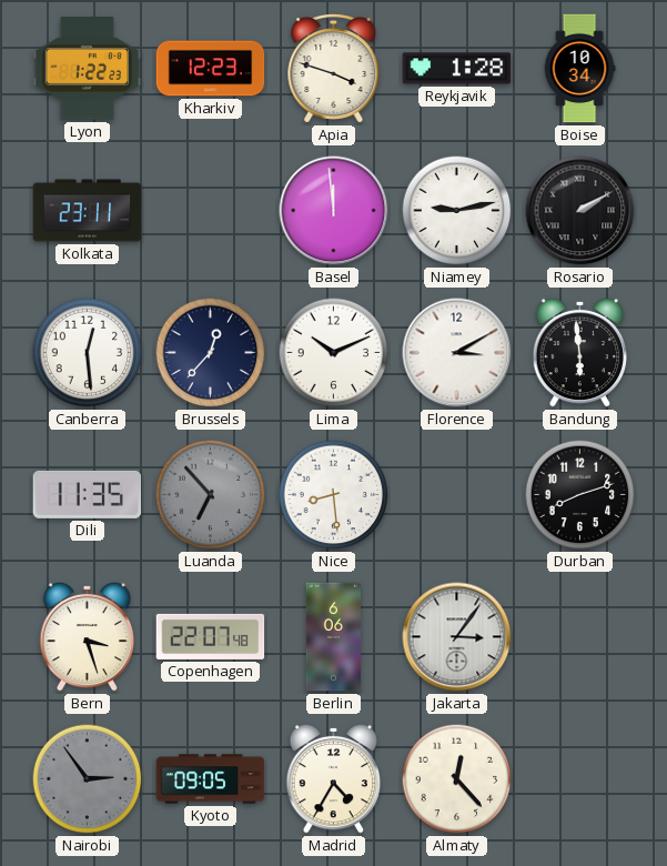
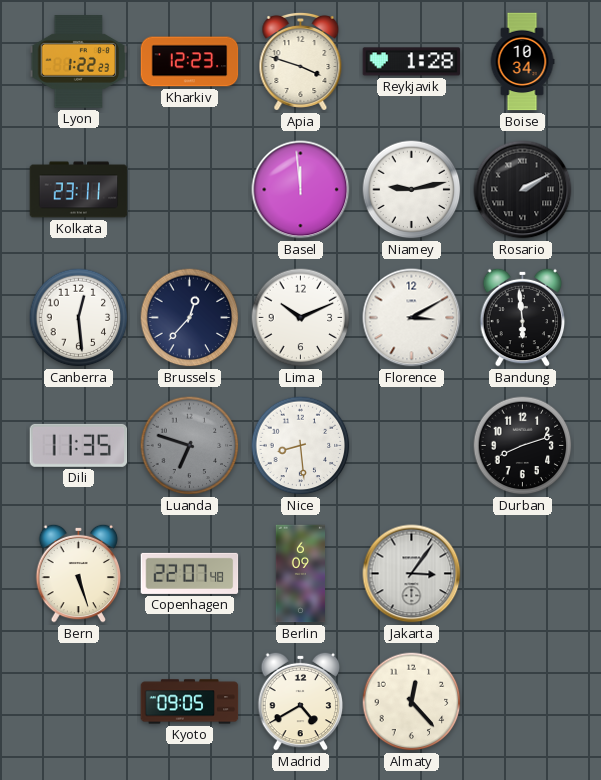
Luanda: 6:53 -> 6:48
Bern: 3:27 -> 5:27
Berlin: 6:06 -> 6:09
Nairobi: 2:54 -> none
Madrid: 4:35 -> 4:40
